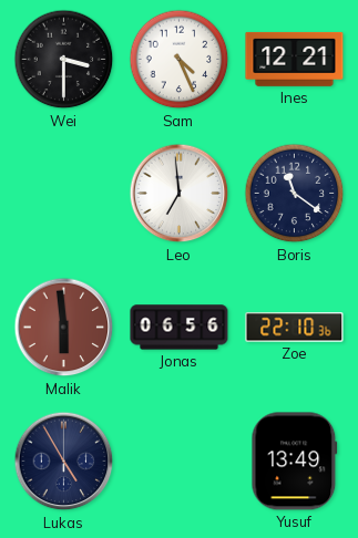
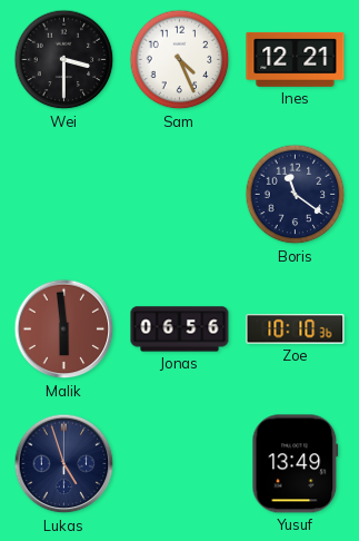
Leo: 6:59 -> none
Zoe: 22:10 -> 10:10
Lukas: 4:55 -> 4:57
